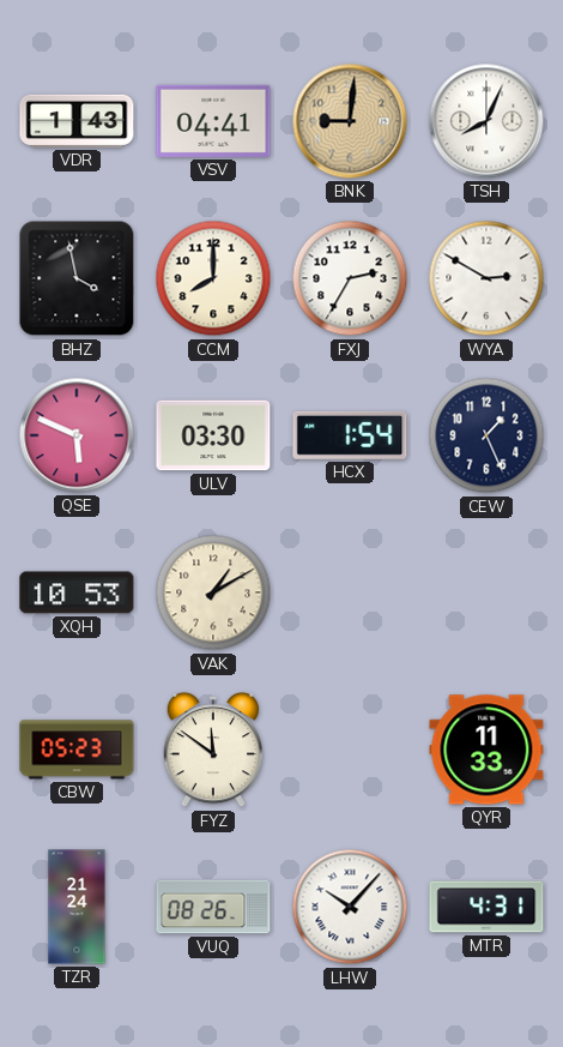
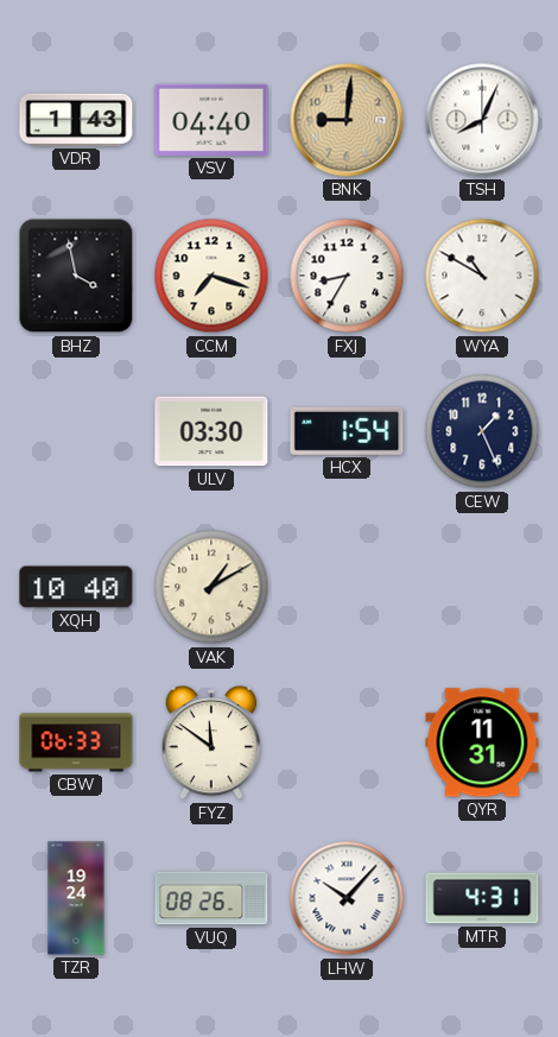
VSV: 04:41 -> 04:40
CCM: 8:00 -> 7:18
FXJ: 2:35 -> 8:35
WYA: 2:50 -> 10:50
QSE: 5:49 -> none
XQH: 10:53 -> 10:40
CBW: 05:23 -> 06:33
QYR: 11:33 -> 11:31
TZR: 21:24 -> 19:24
